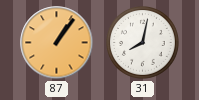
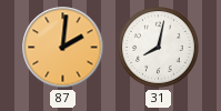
87: 1:06 -> 2:01
